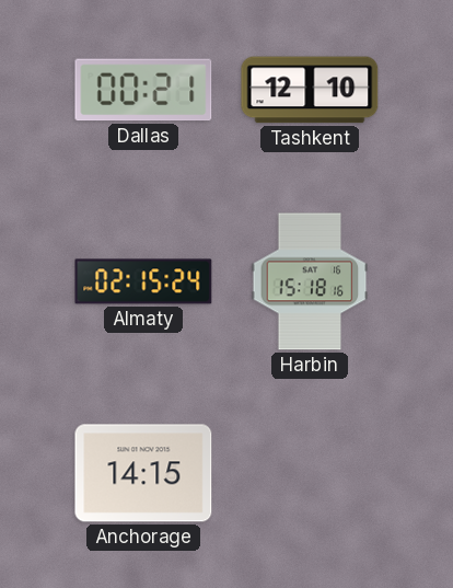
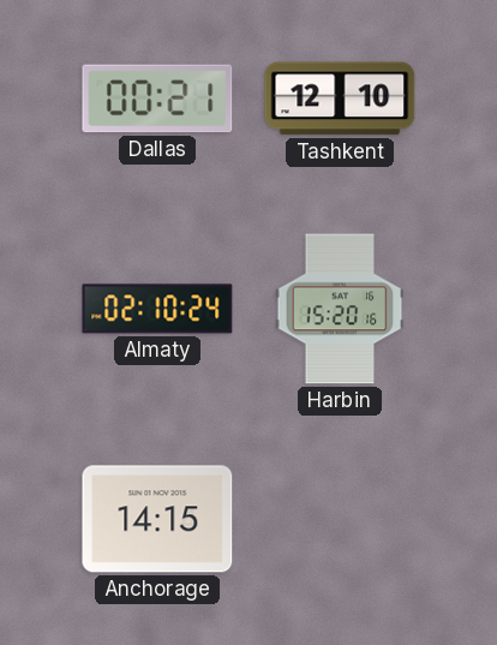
Almaty: 02:15 -> 02:10
Harbin: 15:18 -> 15:20
